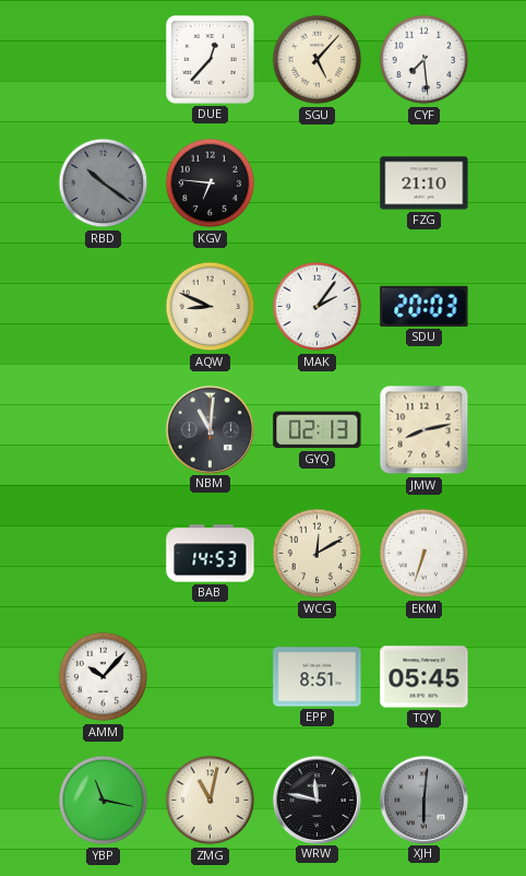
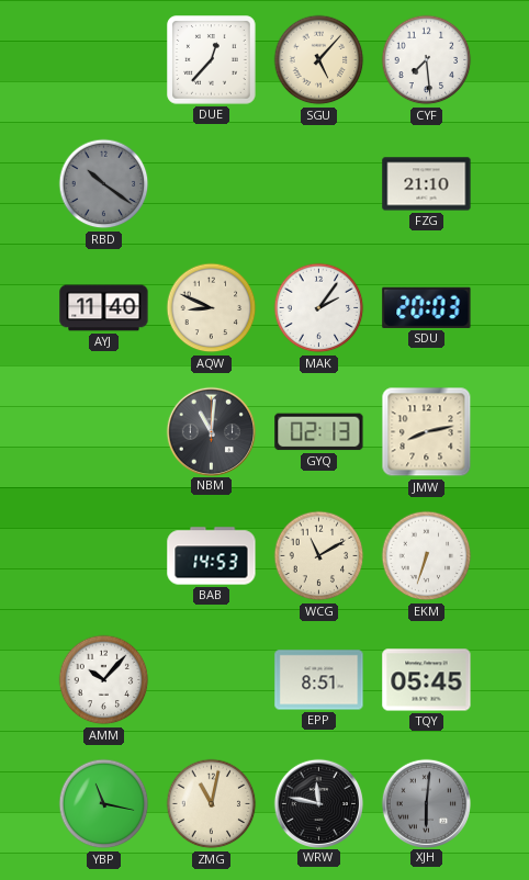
KGV: 6:46 -> none
AYJ: none -> 11:40
WCG: 12:10 -> 11:10
